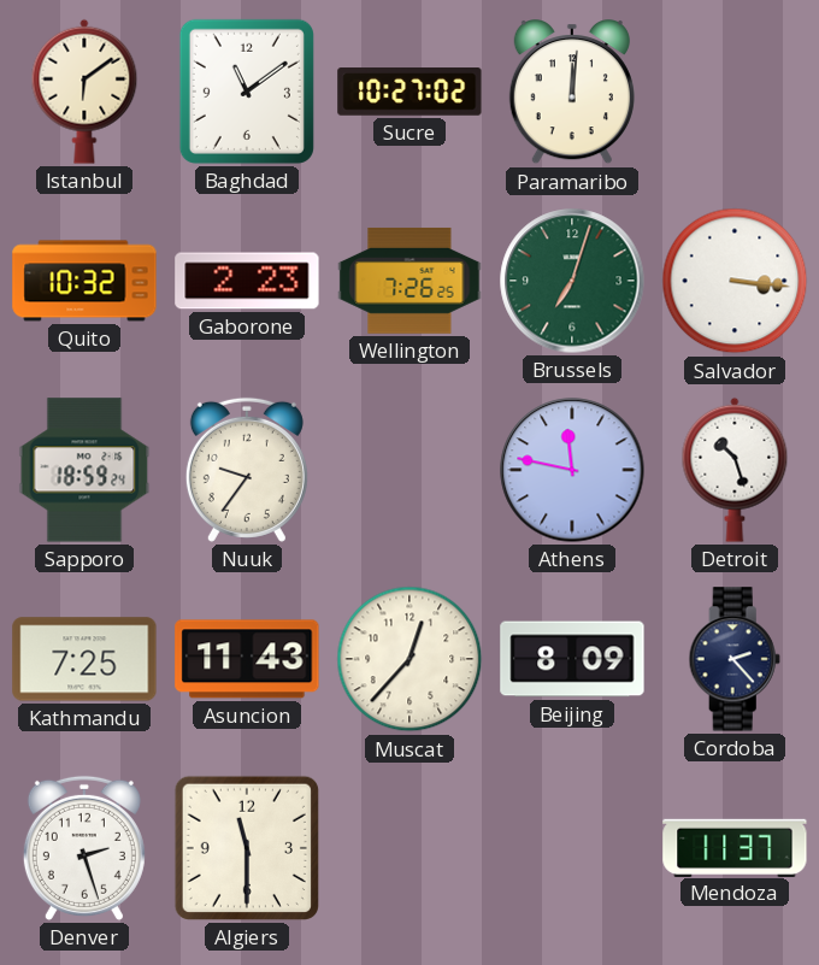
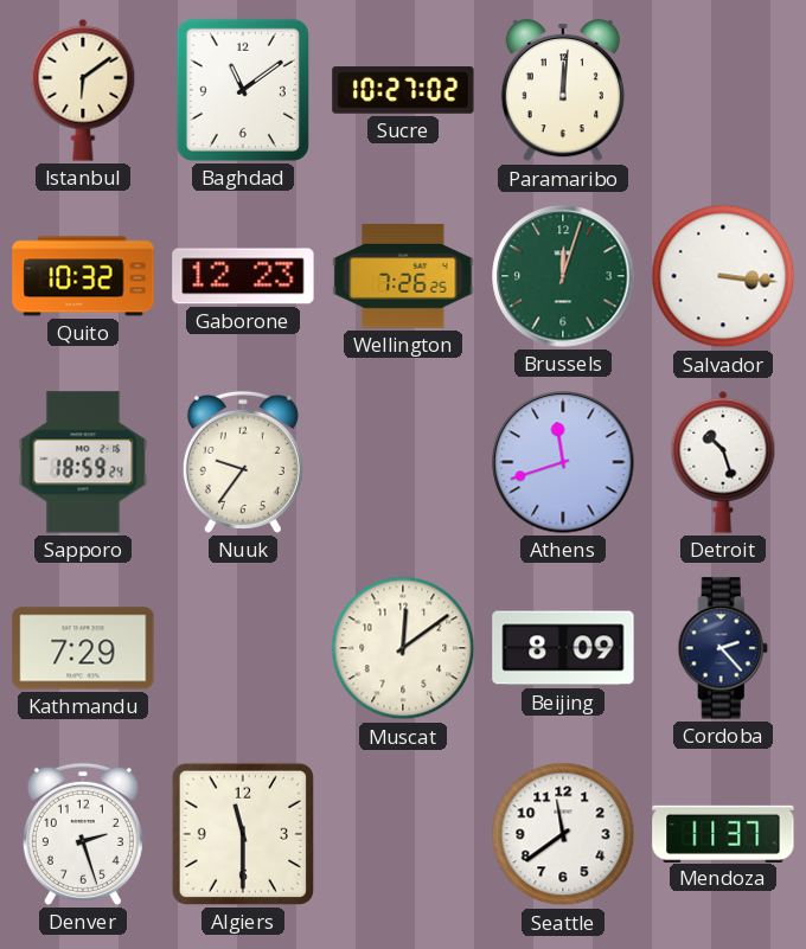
Gaborone: 2:23 -> 12:23
Brussels: 7:03 -> 12:03
Athens: 11:47 -> 11:42
Kathmandu: 7:25 -> 7:29
Asuncion: 11:43 -> none
Muscat: 12:37 -> 12:09
Seattle: none -> 11:39
